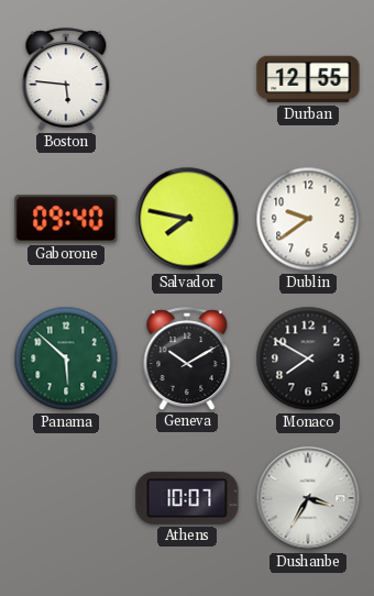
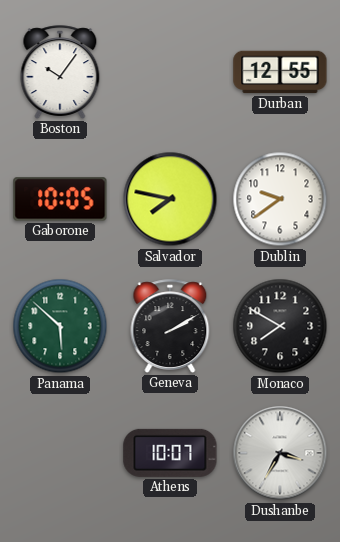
Boston: 5:46 -> 10:06
Gaborone: 09:40 -> 10:05
Geneva: 10:10 -> 2:10
